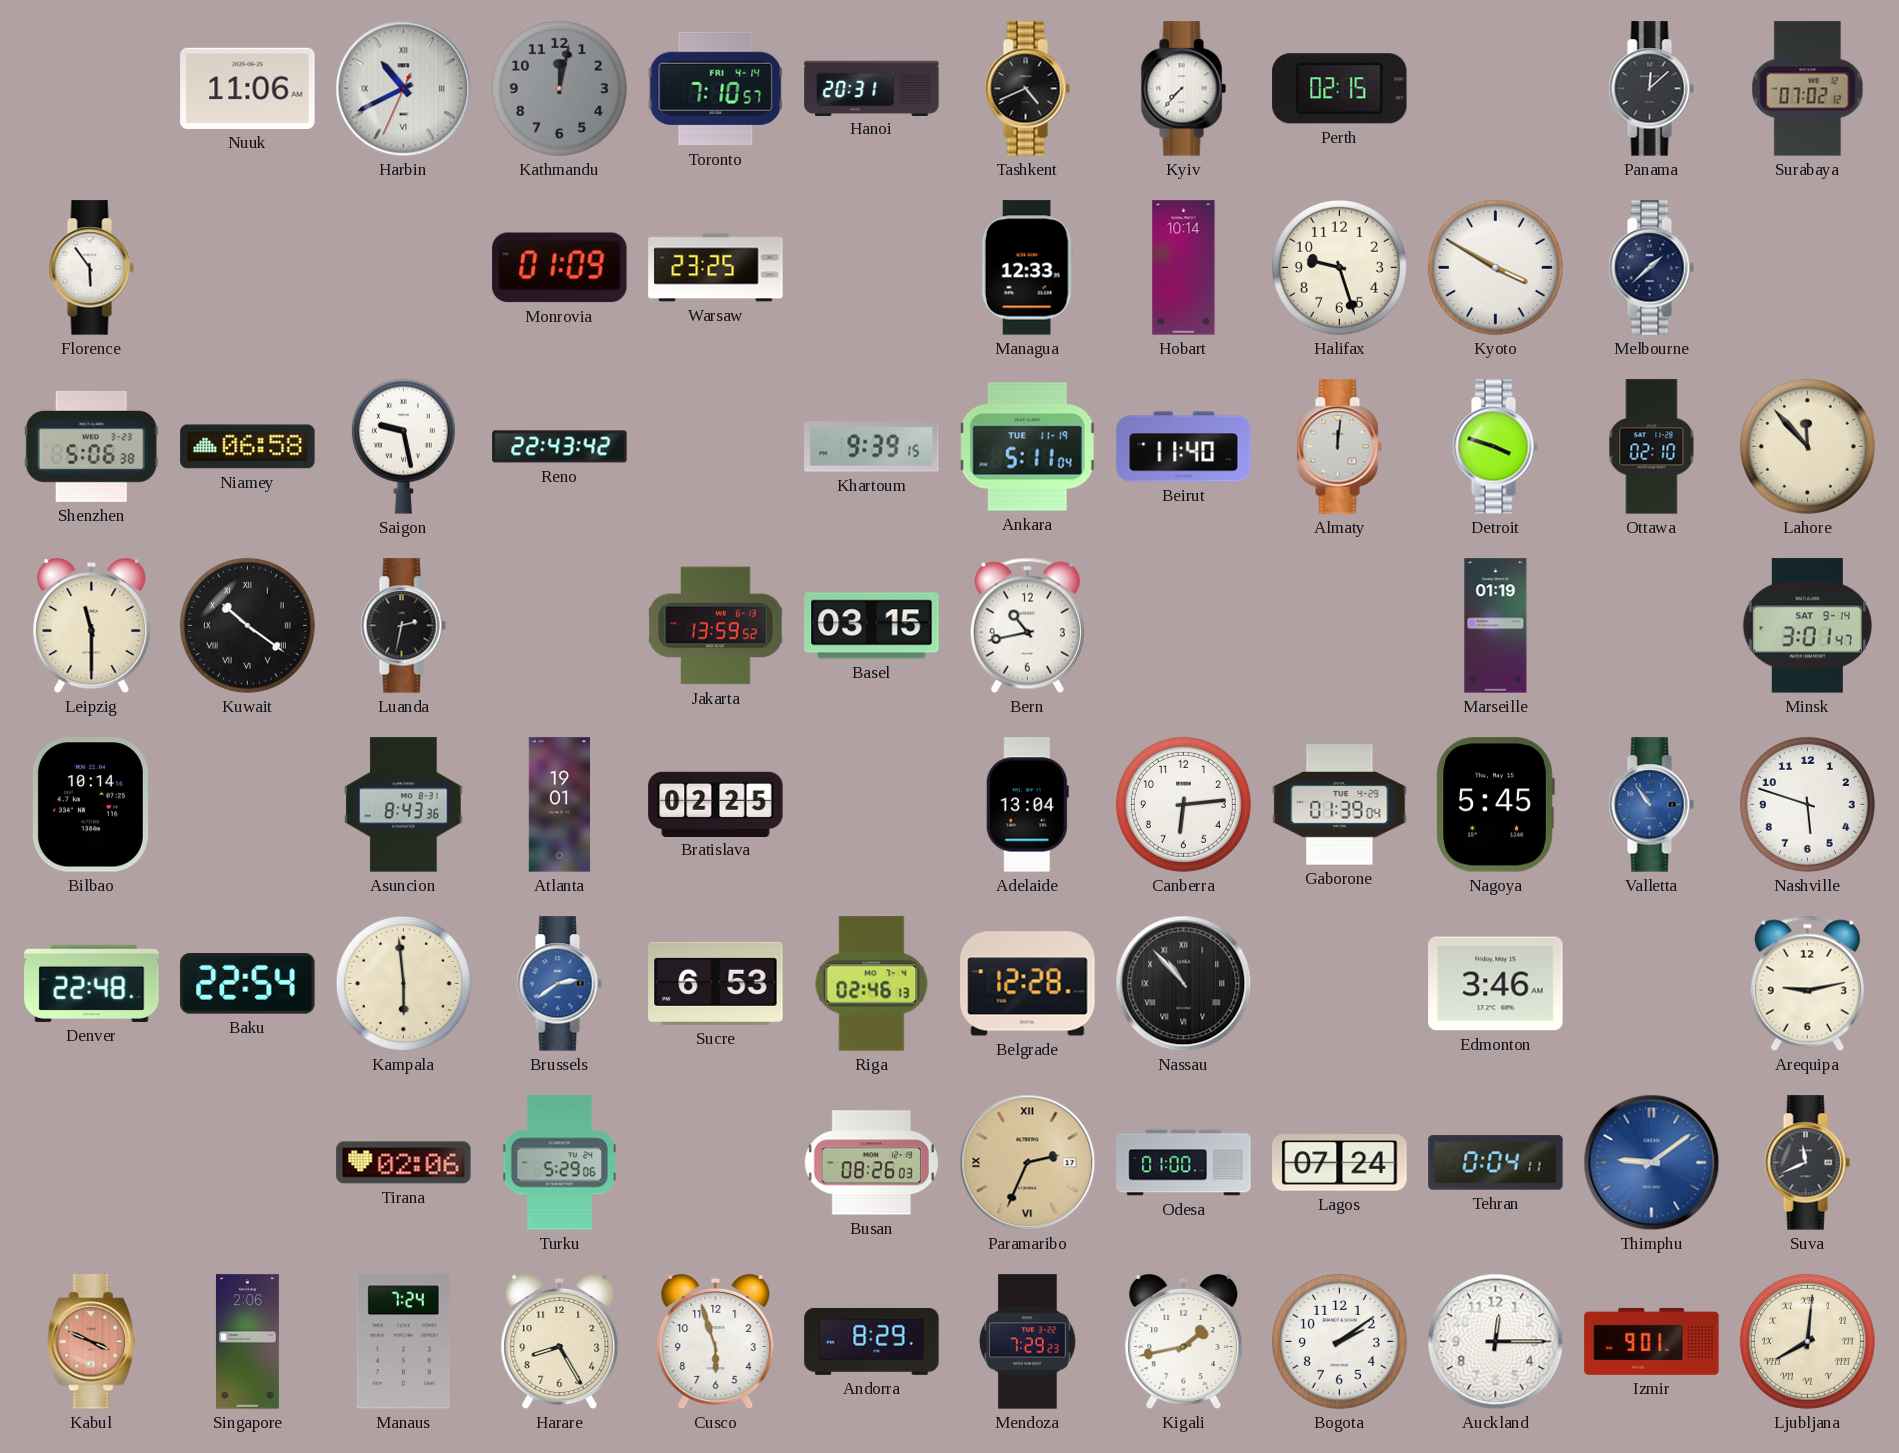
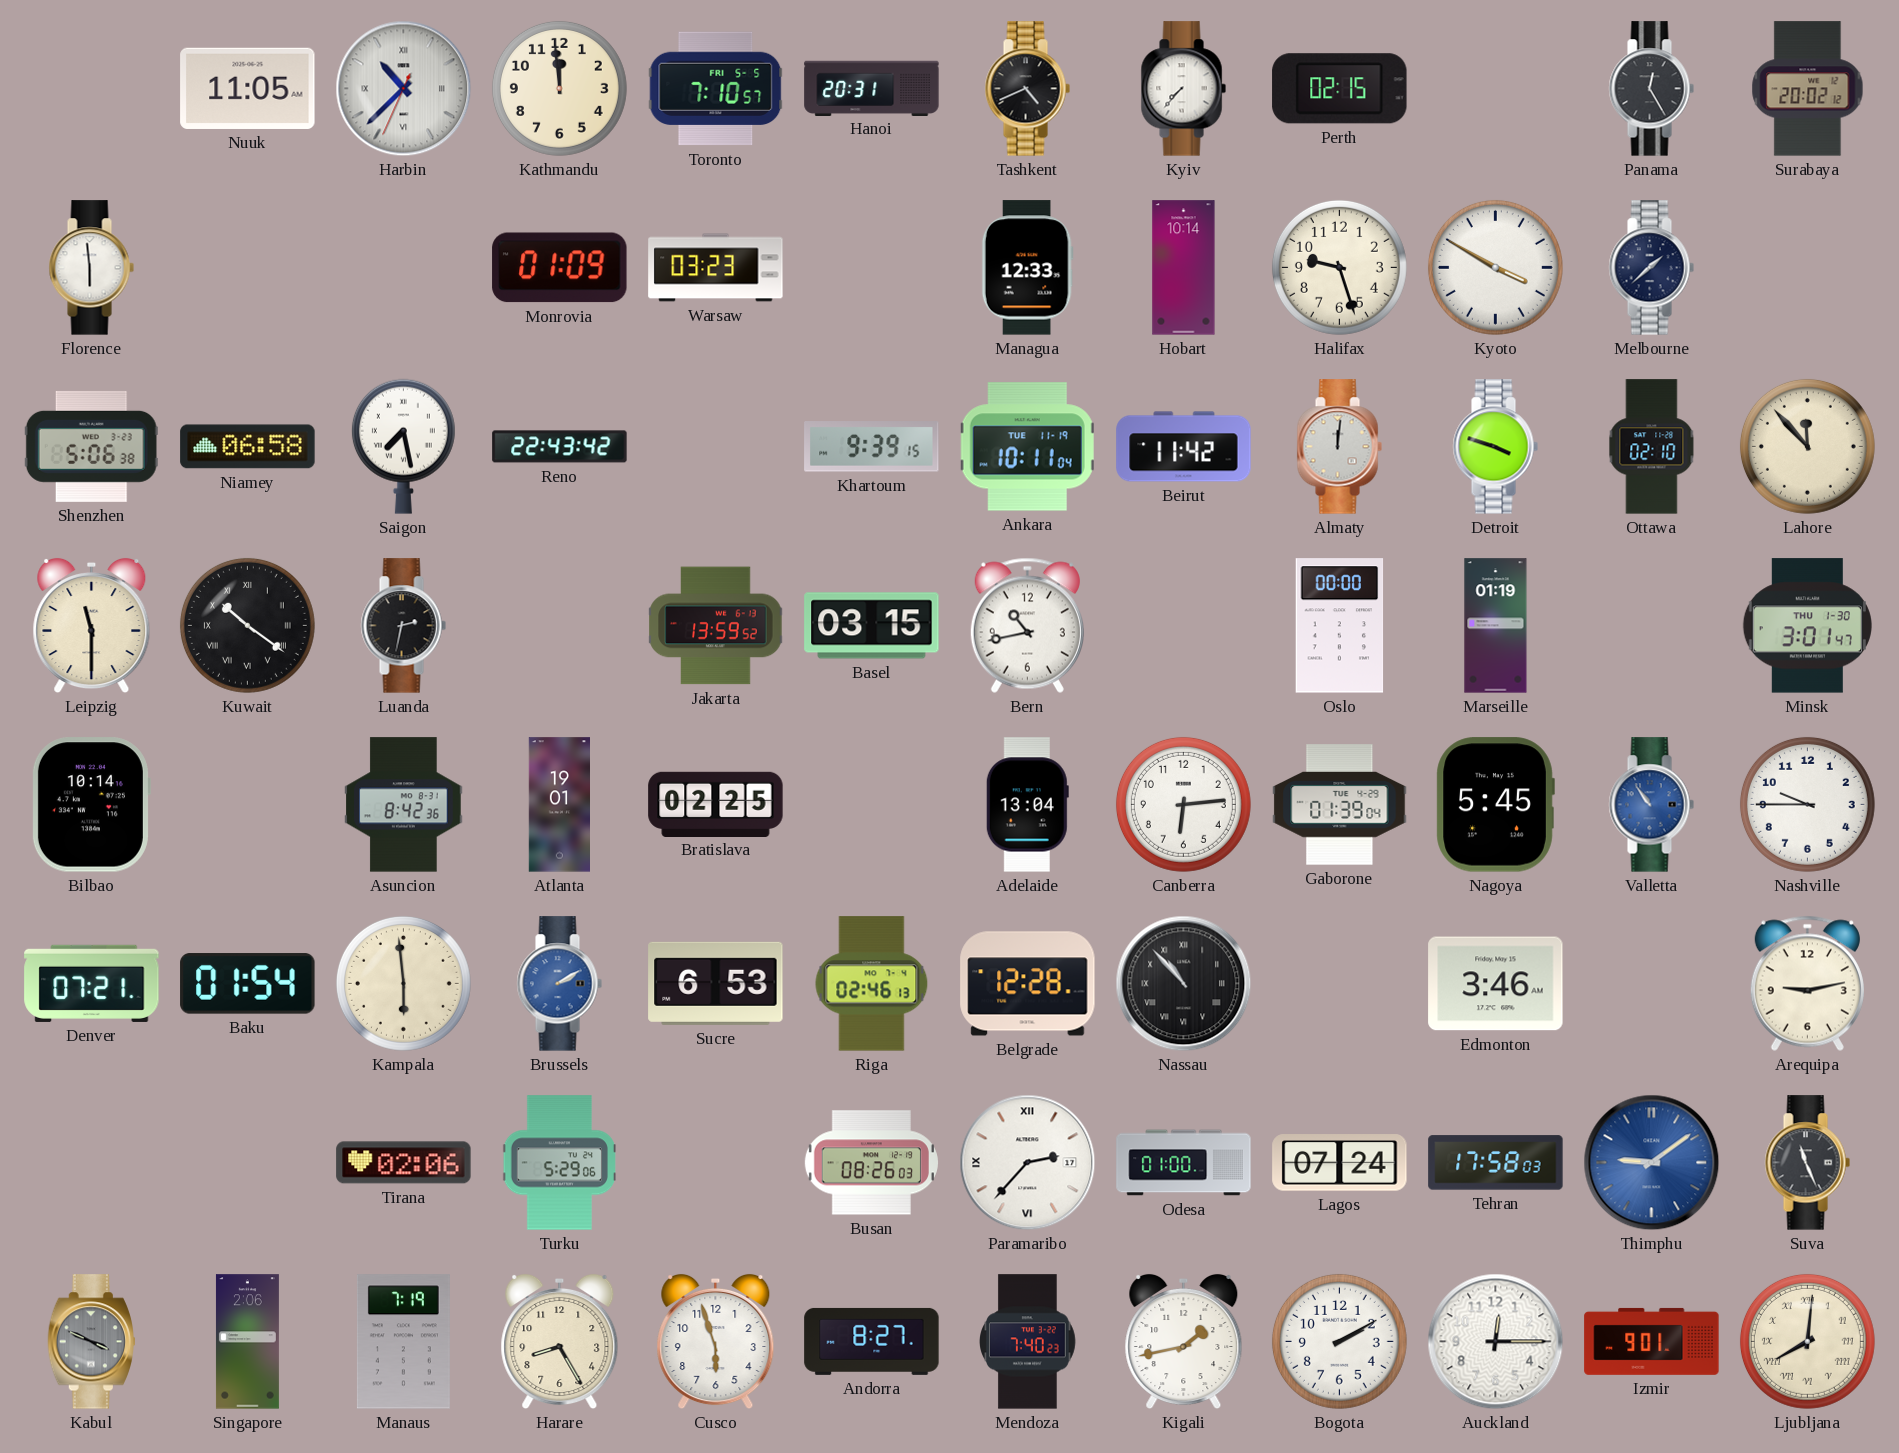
Nuuk: 11:06 -> 11:05
Harbin: 10:40 -> 10:37
Kathmandu: 12:02 -> 11:59
Kathmandu dial: grey -> cream
Toronto date: FRI 4-14 -> FRI 5-5
Panama: 12:08 -> 12:25
Surabaya: 07:02 -> 20:02
Florence: 5:54 -> 5:59
Warsaw: 23:25 -> 03:23
Saigon: 9:28 -> 7:28
Ankara: 5:11 -> 10:11
Beirut: 11:40 -> 11:42
Oslo: none -> 00:00
Minsk date: SAT 9-14 -> THU 1-30
Asuncion: 8:43 -> 8:42
Nashville: 5:48 -> 9:45
Denver: 22:48 -> 07:21
Baku: 22:54 -> 01:54
Brussels: 2:39 -> 2:10
Paramaribo: 2:34 -> 2:37
Paramaribo dial: champagne -> white
Tehran: 0:04 -> 17:58
Suva: 11:41 -> 11:26
Kabul dial: salmon -> grey
Manaus: 7:24 -> 7:19
Andorra: 8:29 -> 8:27
Mendoza: 7:29 -> 7:40
Bogota: 2:09 -> 2:10
